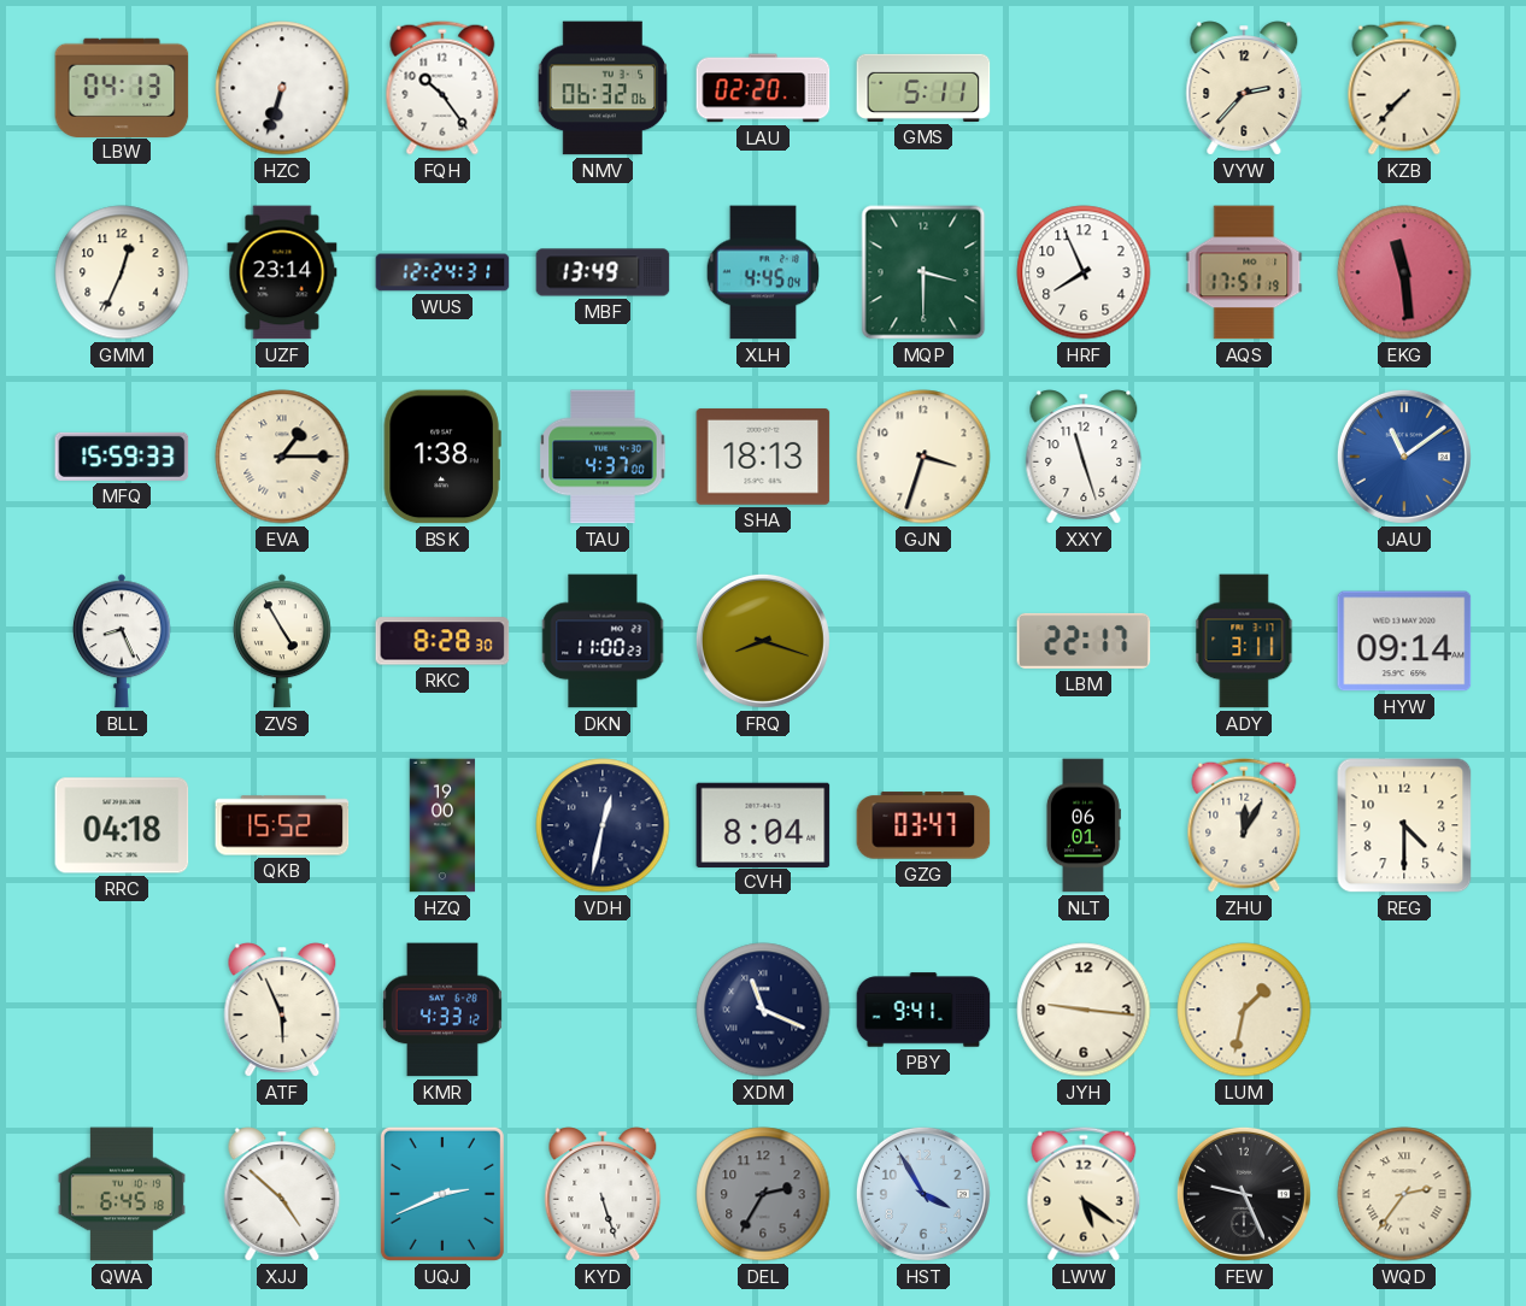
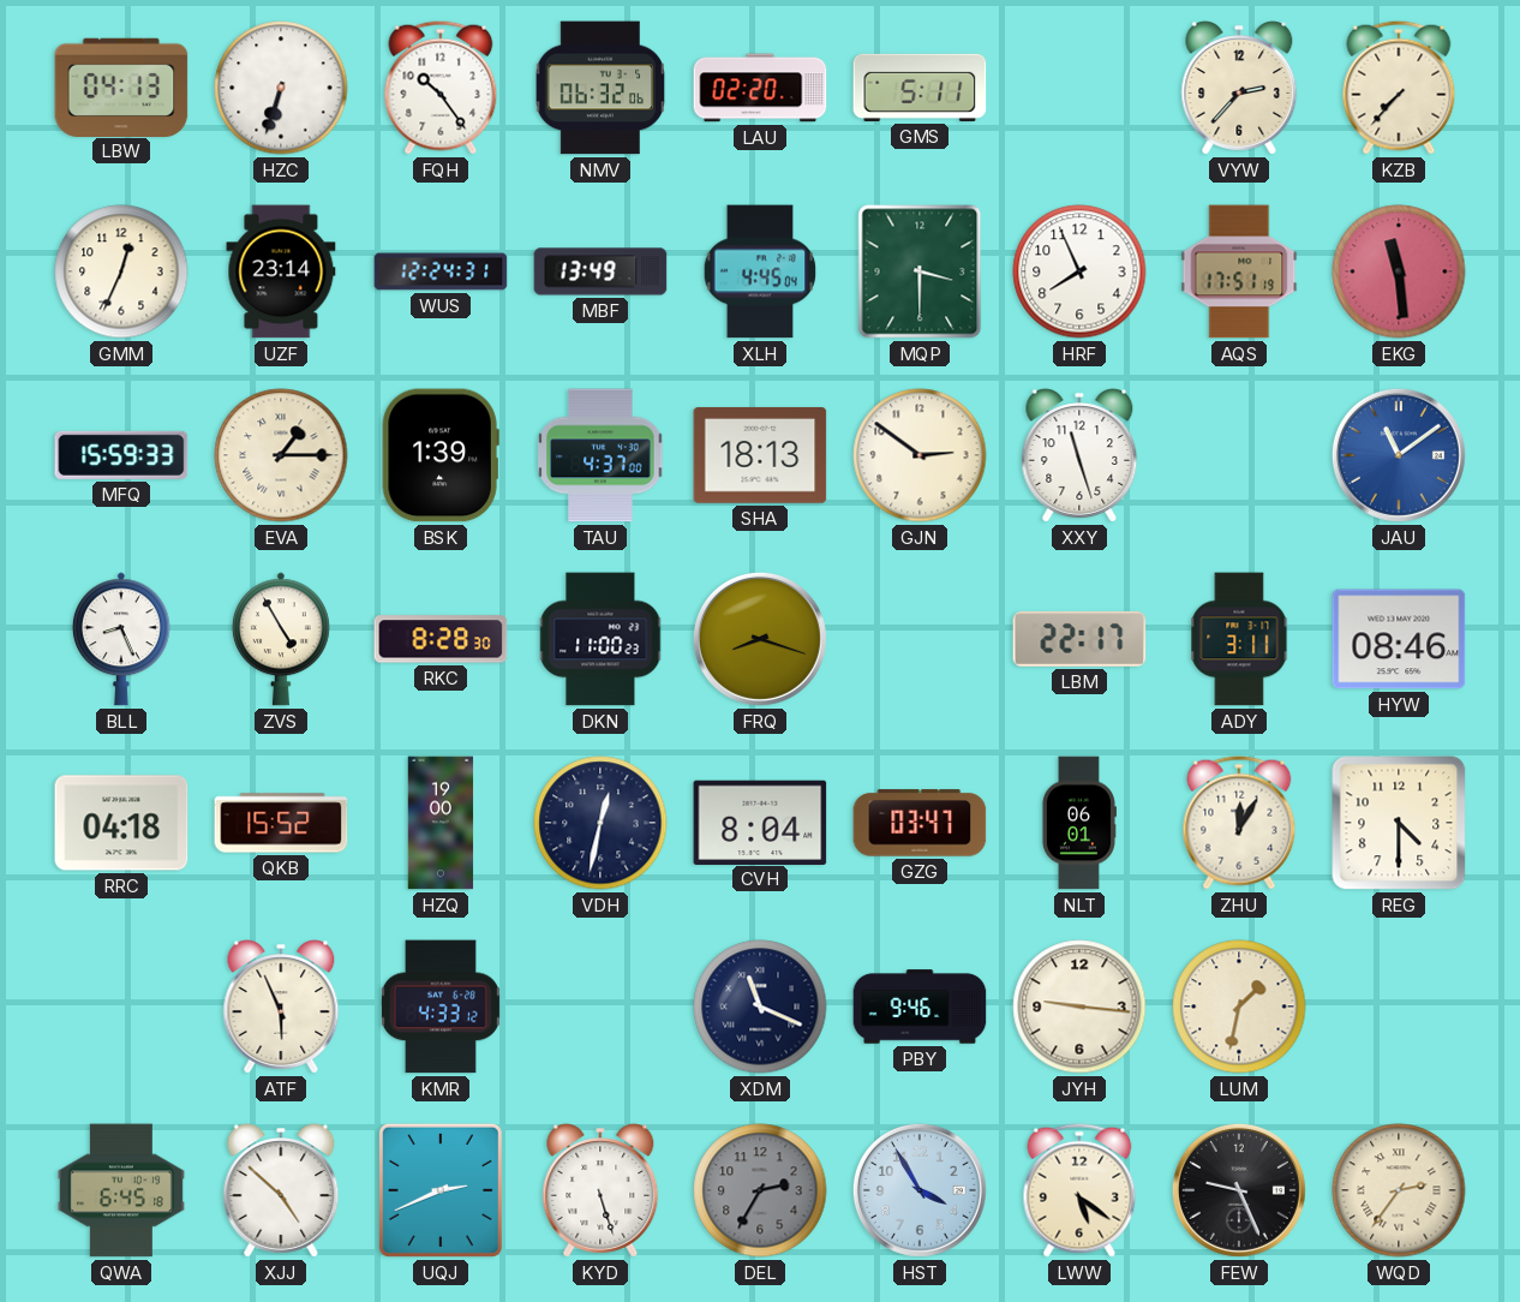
BSK: 1:38 -> 1:39
GJN: 3:33 -> 2:51
HYW: 09:14 -> 08:46
PBY: 9:41 -> 9:46
